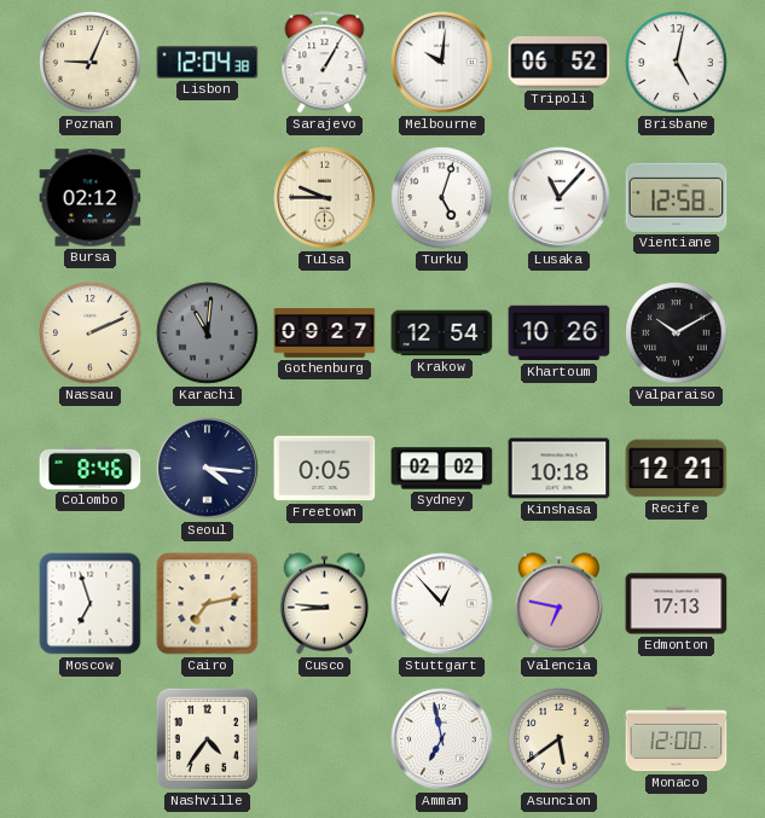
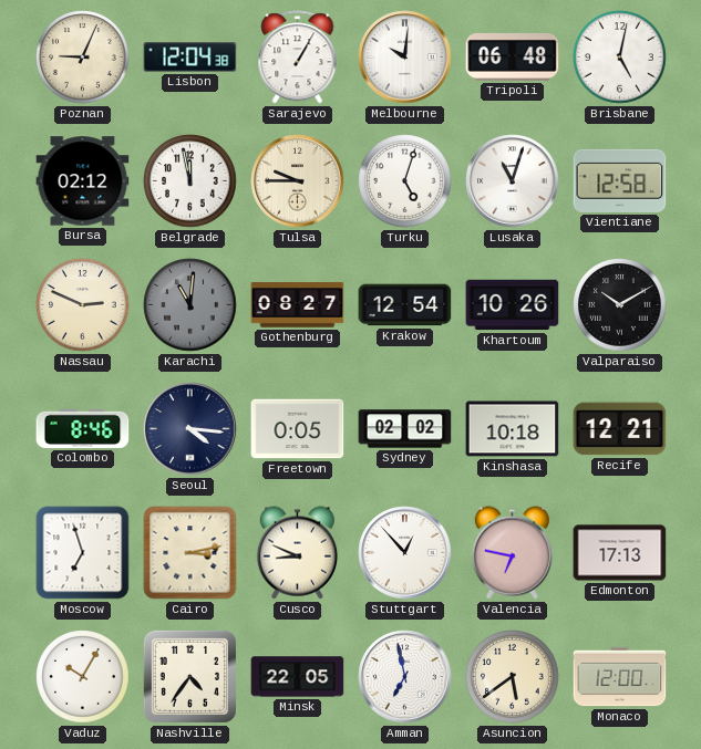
Tripoli: 06:52 -> 06:48
Belgrade: none -> 11:58
Lusaka: 11:07 -> 11:03
Nassau: 2:11 -> 2:49
Gothenburg: 09:27 -> 08:27
Cairo: 7:13 -> 3:13
Cusco: 8:46 -> 8:49
Vaduz: none -> 10:05
Minsk: none -> 22:05
